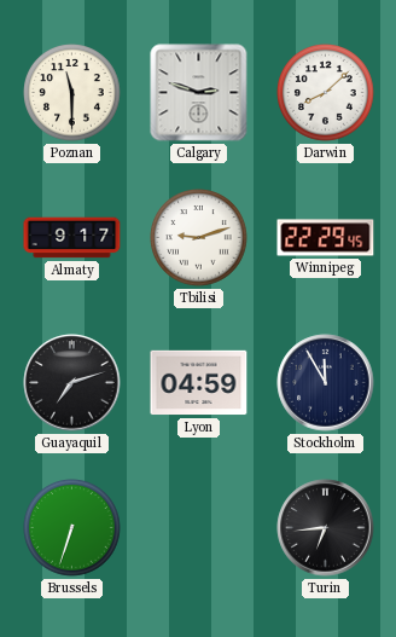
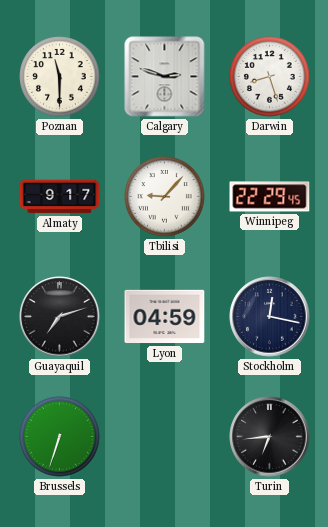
Darwin: 8:08 -> 8:27
Tbilisi: 9:12 -> 9:07
Stockholm: 11:55 -> 12:17
